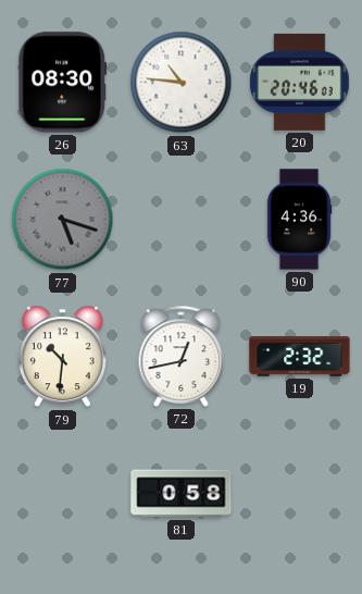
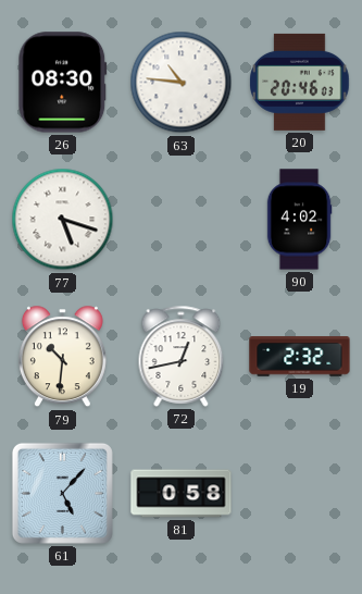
77 dial: grey -> white
90: 4:36 -> 4:02
61: none -> 5:07
